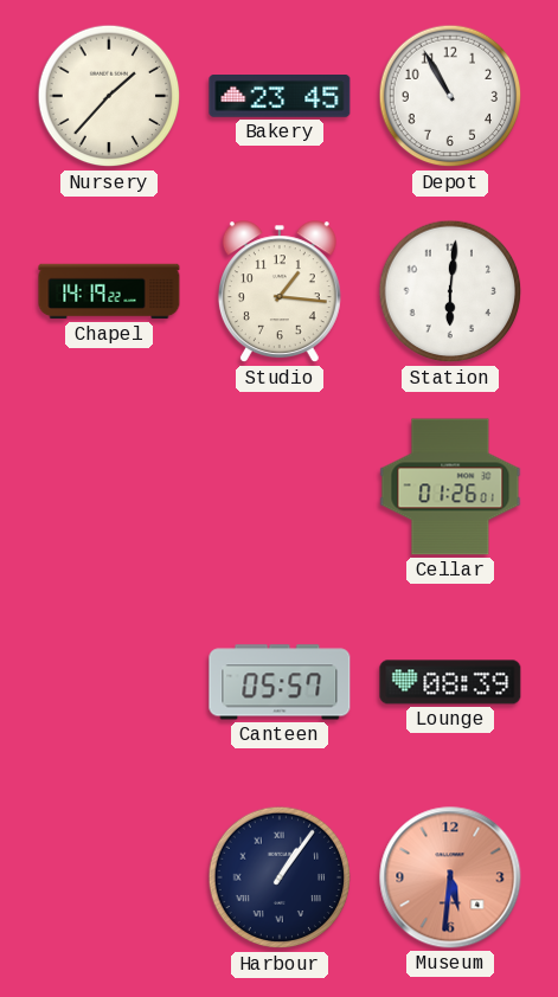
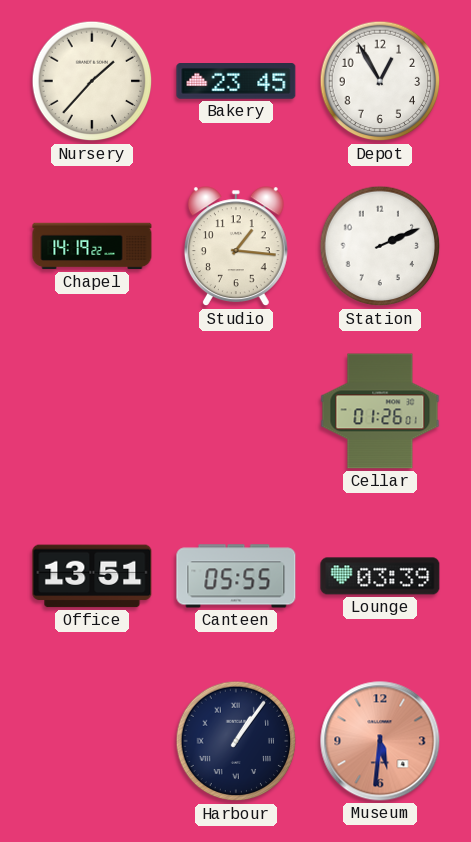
Depot: 10:55 -> 12:55
Station: 6:01 -> 2:11
Office: none -> 13:51
Canteen: 05:57 -> 05:55
Lounge: 08:39 -> 03:39
